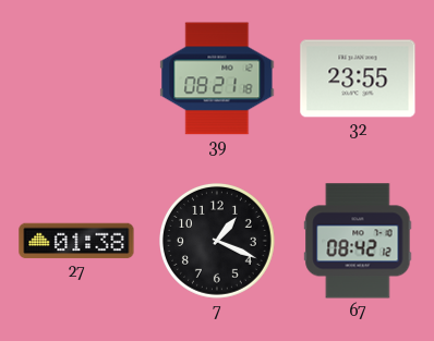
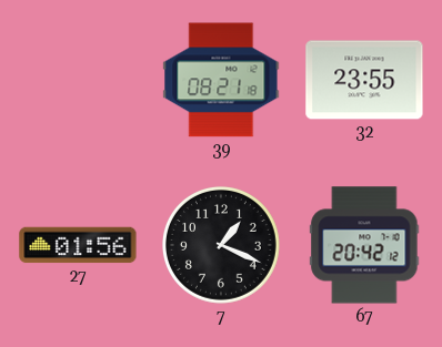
27: 01:38 -> 01:56
67: 08:42 -> 20:42
